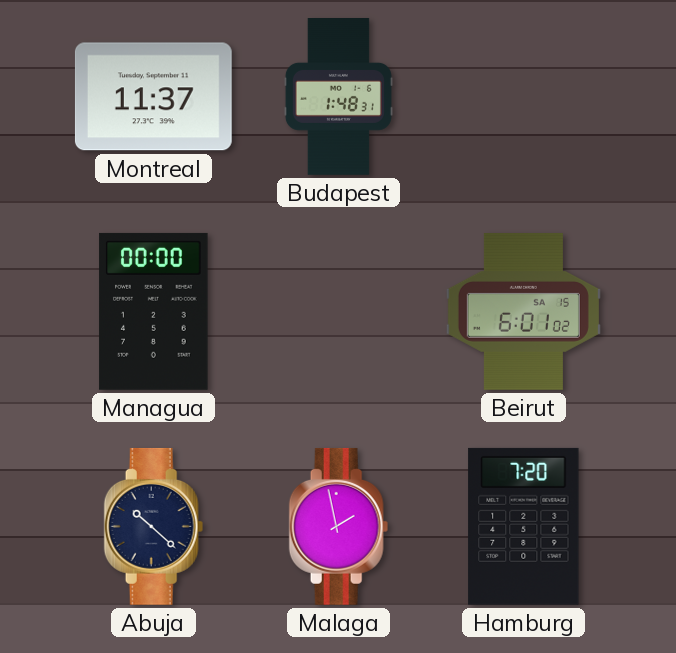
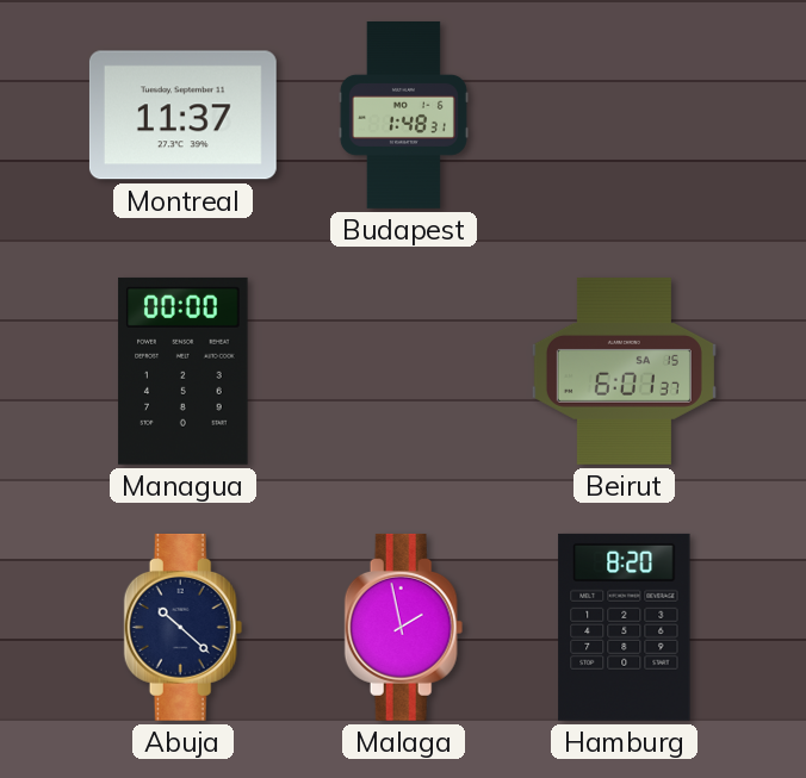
Beirut: 6:01:02 -> 6:01:37
Hamburg: 7:20 -> 8:20
